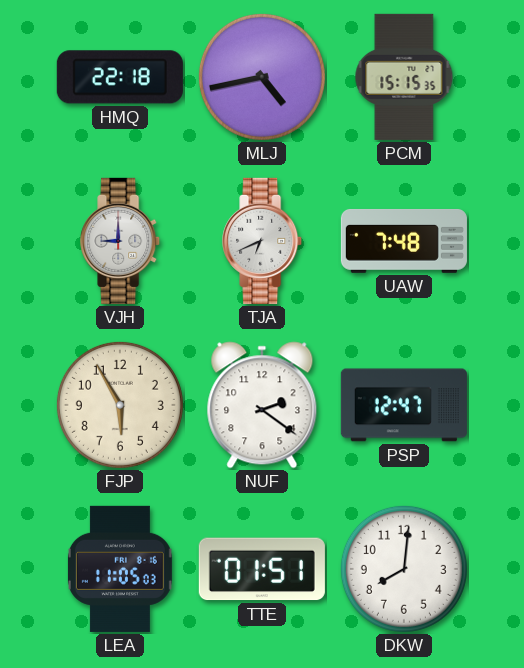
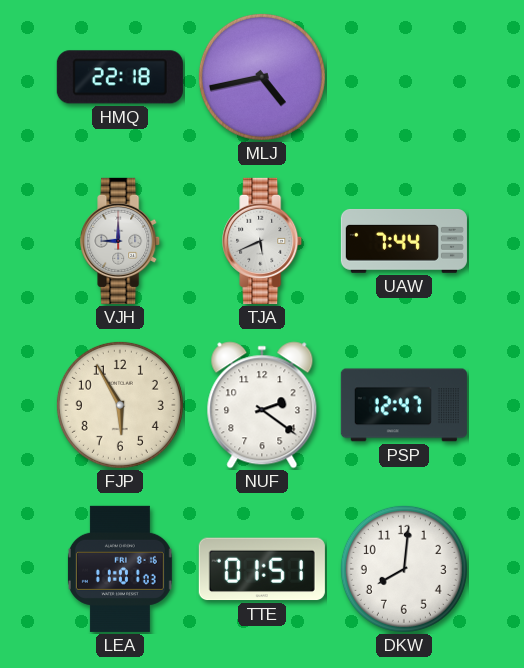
PCM: 15:15 -> none
TJA: 6:41 -> 5:41
UAW: 7:48 -> 7:44
LEA: 11:05 -> 11:01
